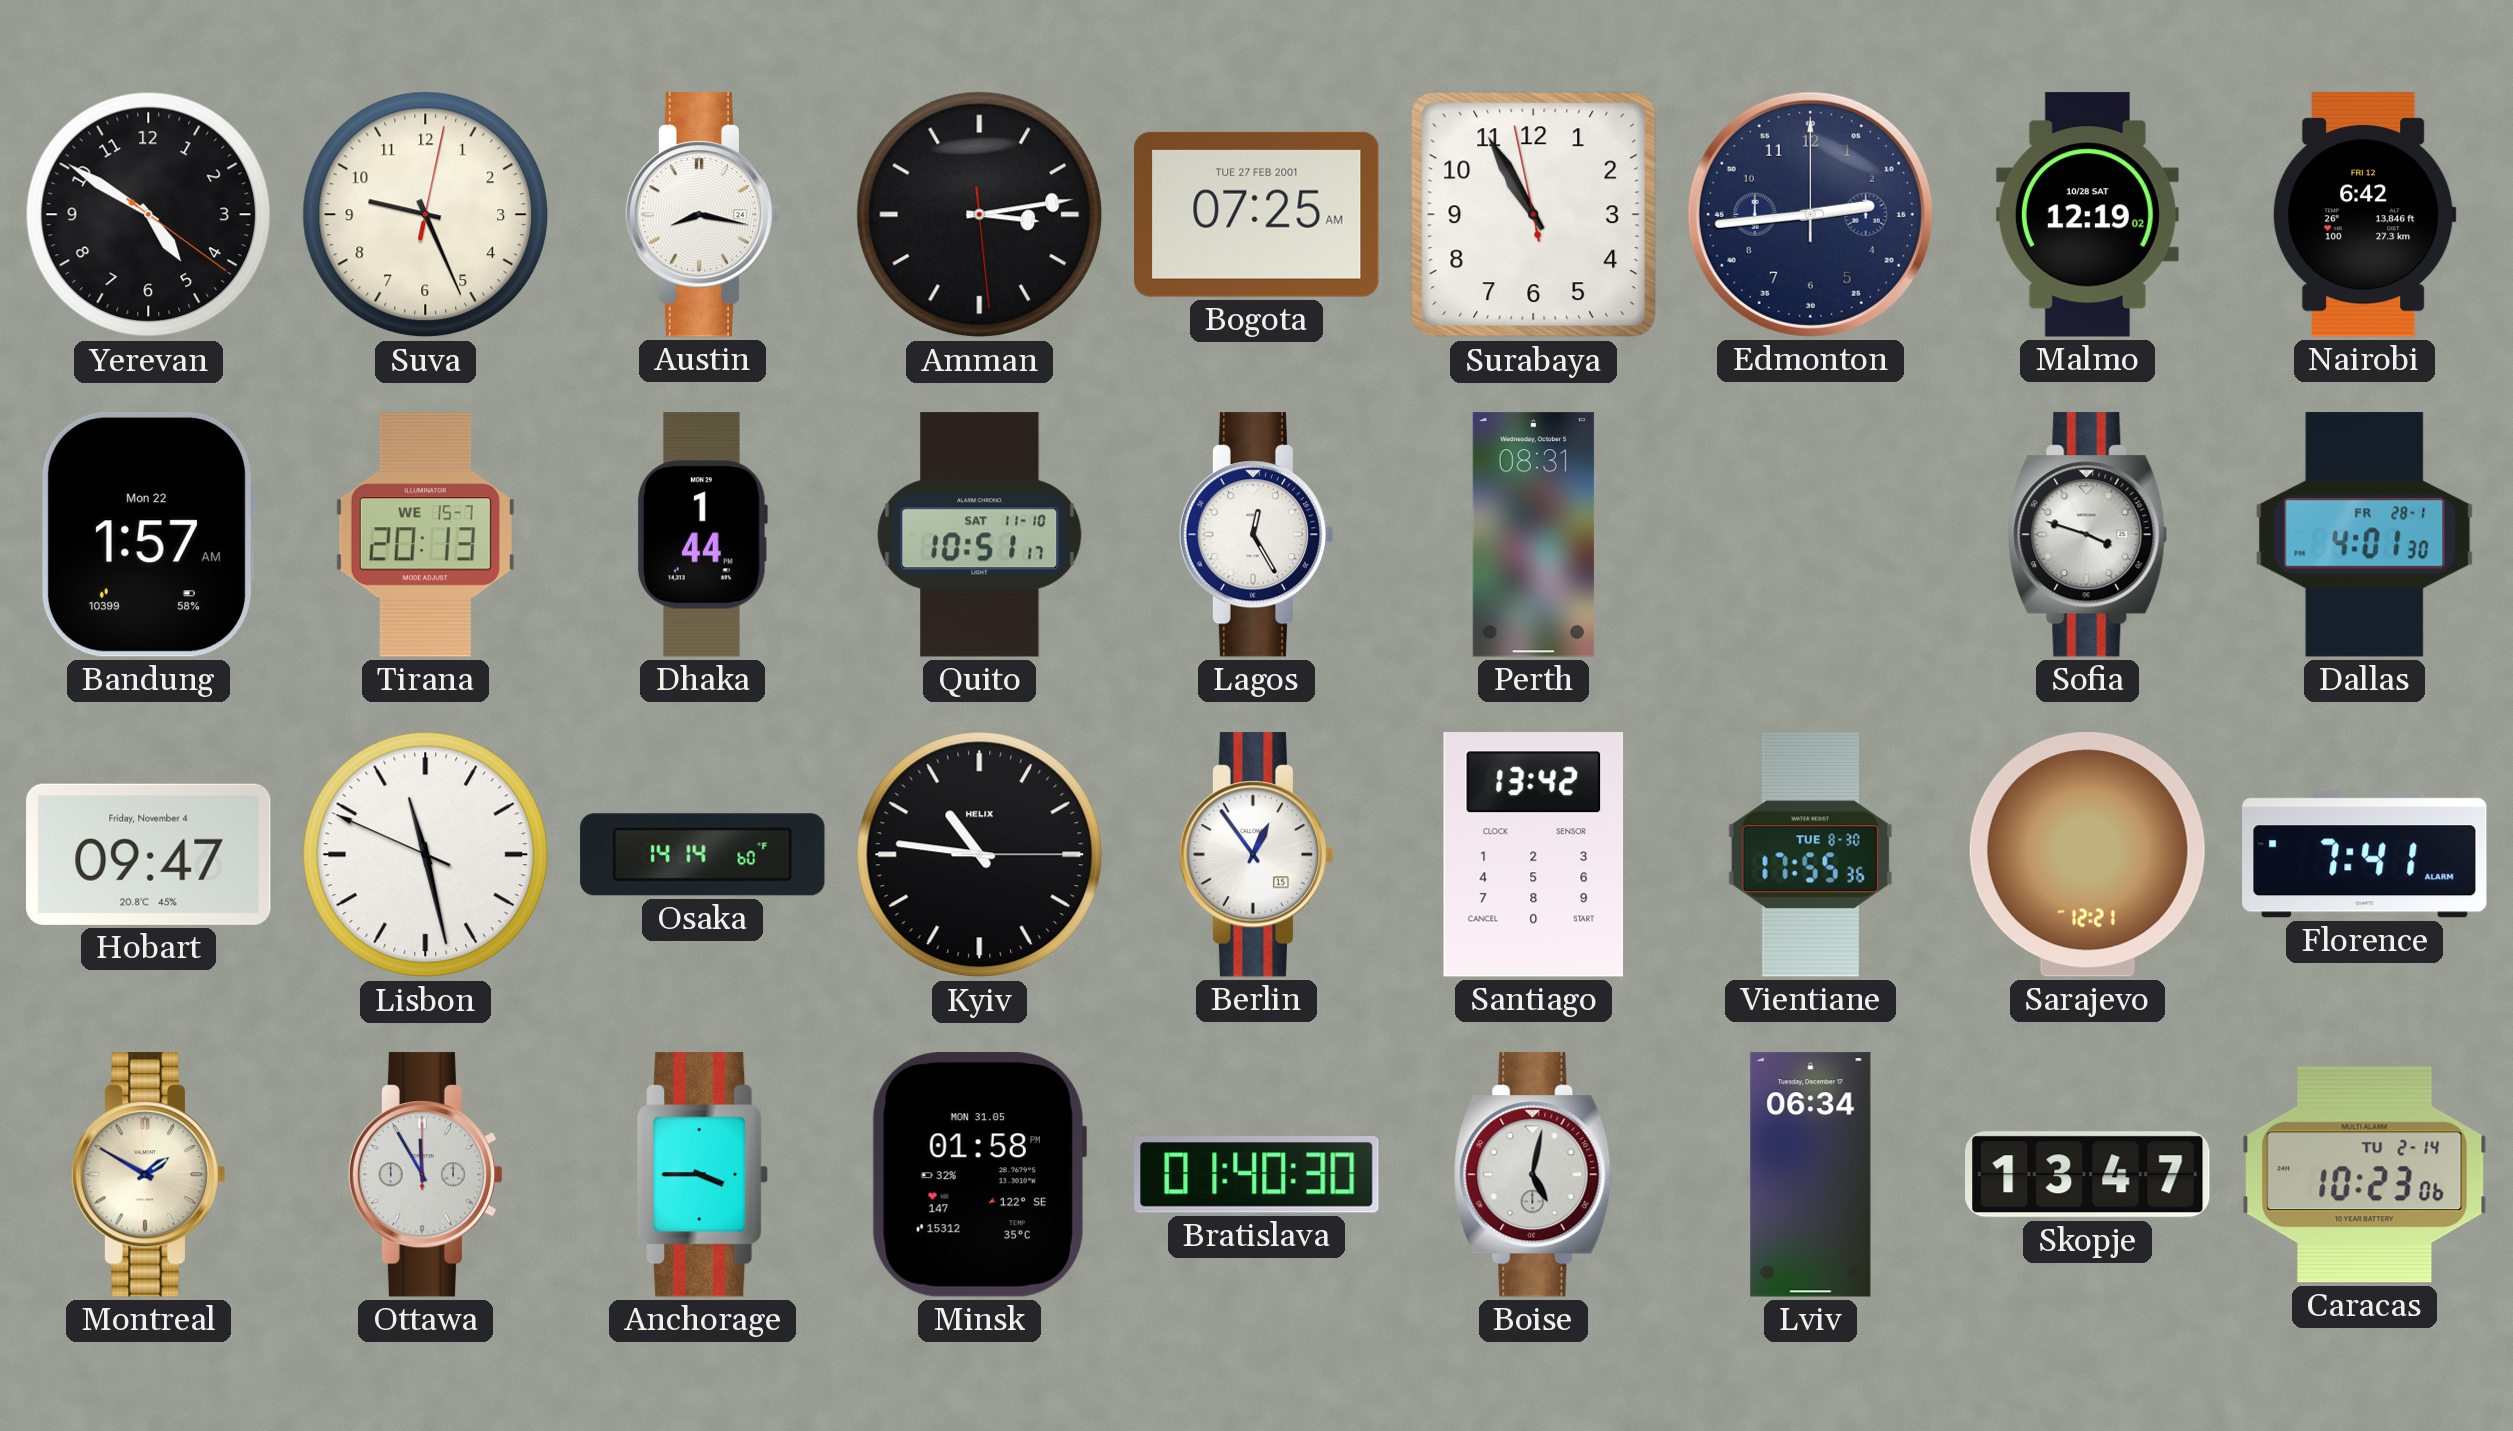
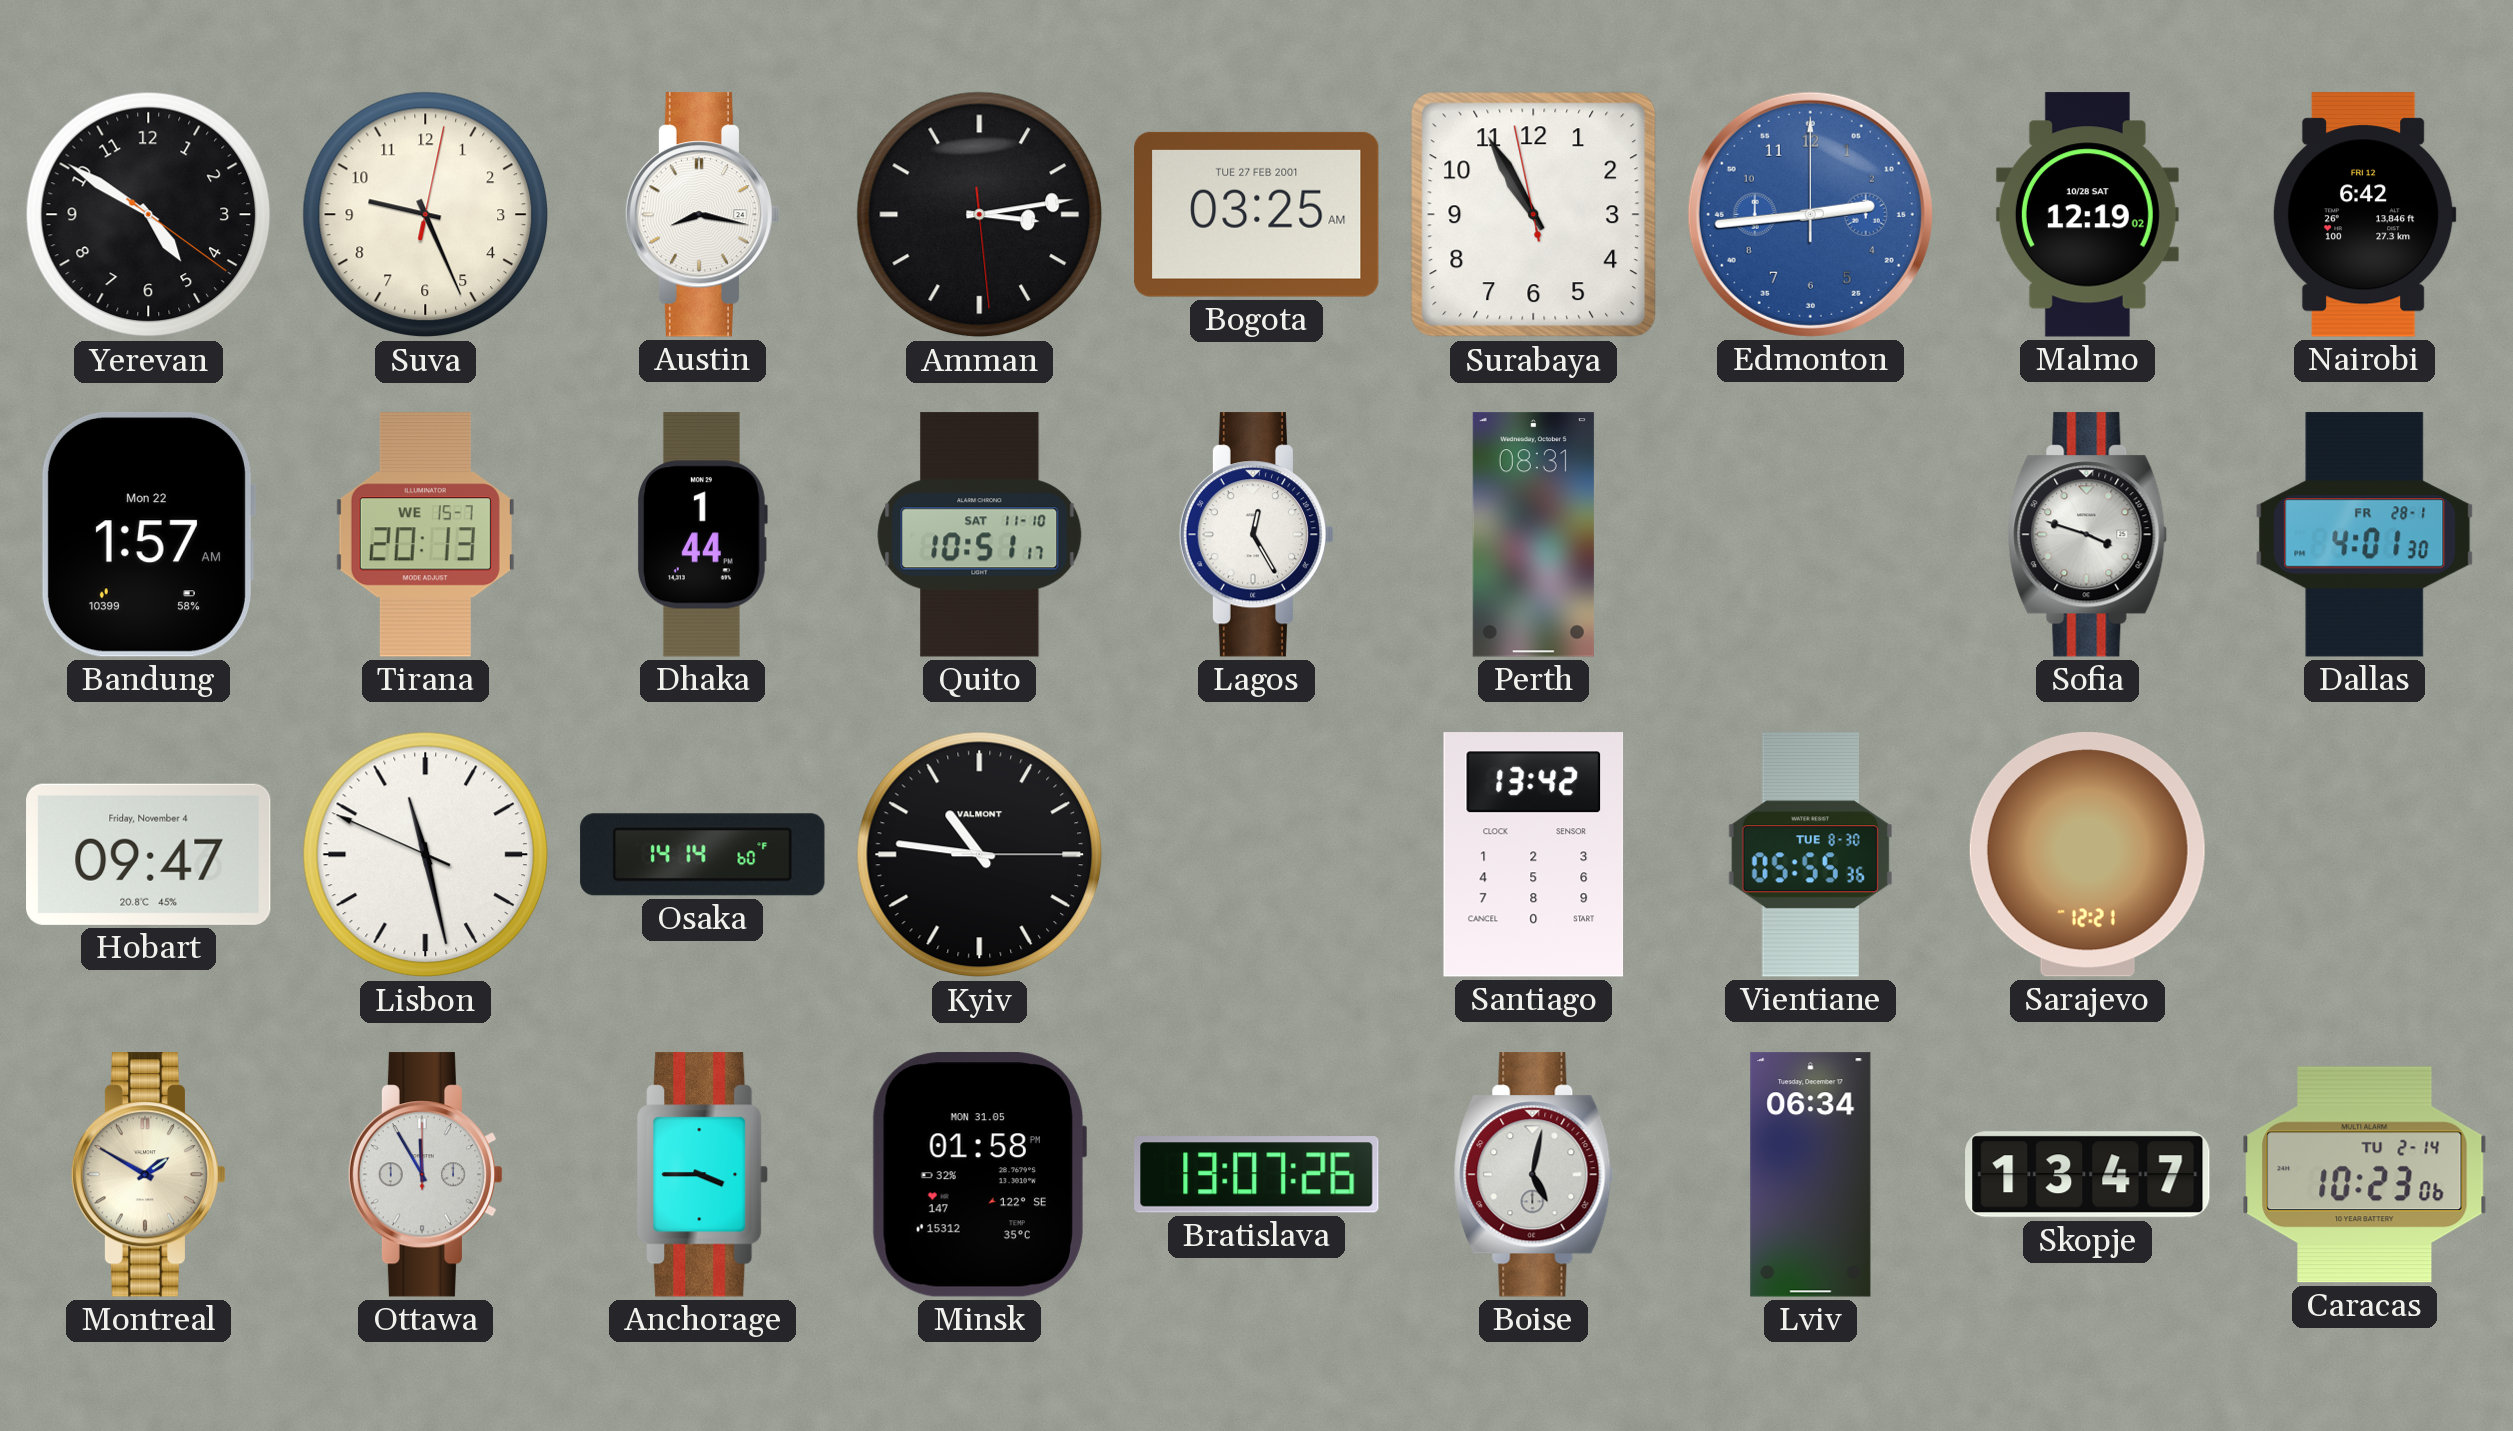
Bogota: 07:25 -> 03:25
Edmonton dial: navy -> blue
Kyiv brand: HELIX -> VALMONT
Berlin: 12:54 -> none
Vientiane: 17:55 -> 05:55
Florence: 7:41 -> none
Bratislava: 01:40 -> 13:07
